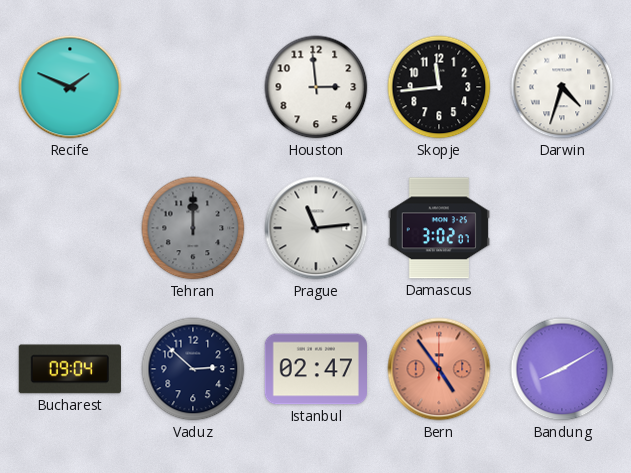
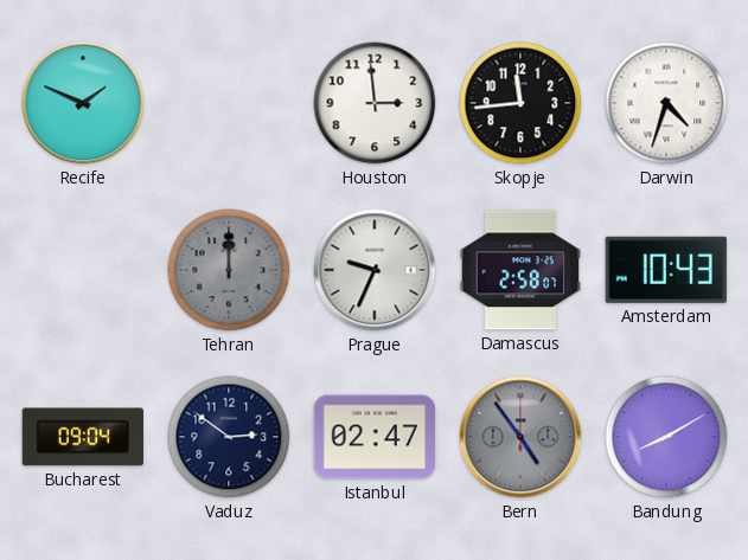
Prague: 11:14 -> 9:34
Damascus: 3:02 -> 2:58
Amsterdam: none -> 10:43
Vaduz: 2:52 -> 2:51
Bern dial: salmon -> grey
